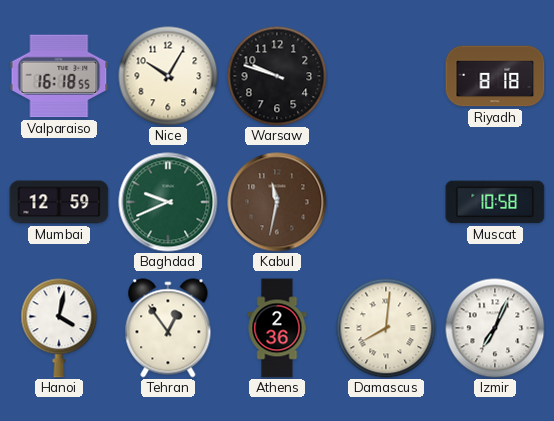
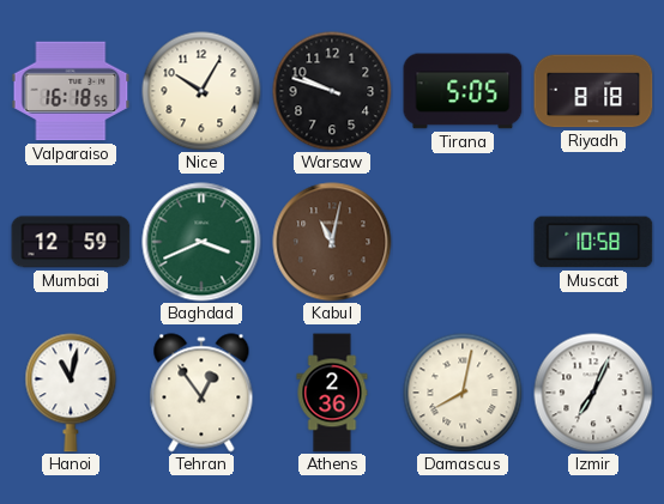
Tirana: none -> 5:05
Baghdad: 9:41 -> 3:41
Kabul: 11:32 -> 11:02
Hanoi: 4:02 -> 11:02
Damascus: 8:01 -> 8:02
